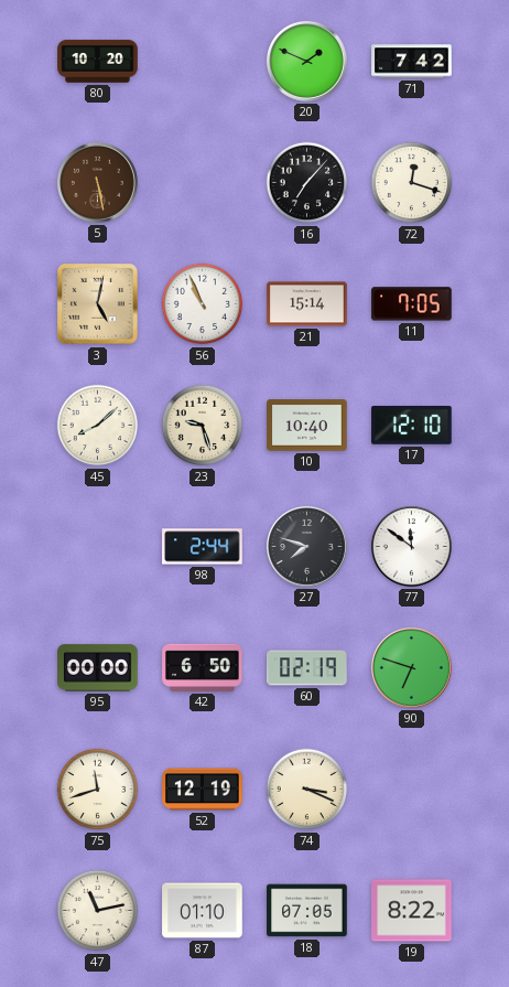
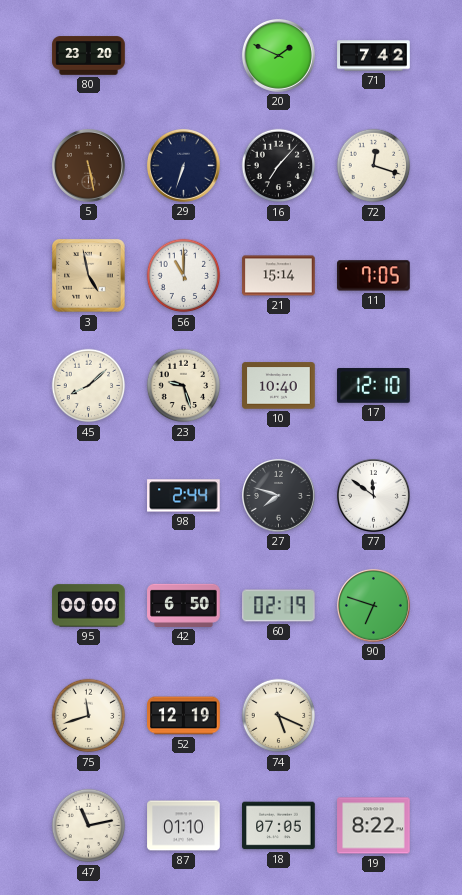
80: 10:20 -> 23:20
29: none -> 6:33
3: 5:02 -> 4:58
56: 10:56 -> 11:00
74: 3:19 -> 5:19
